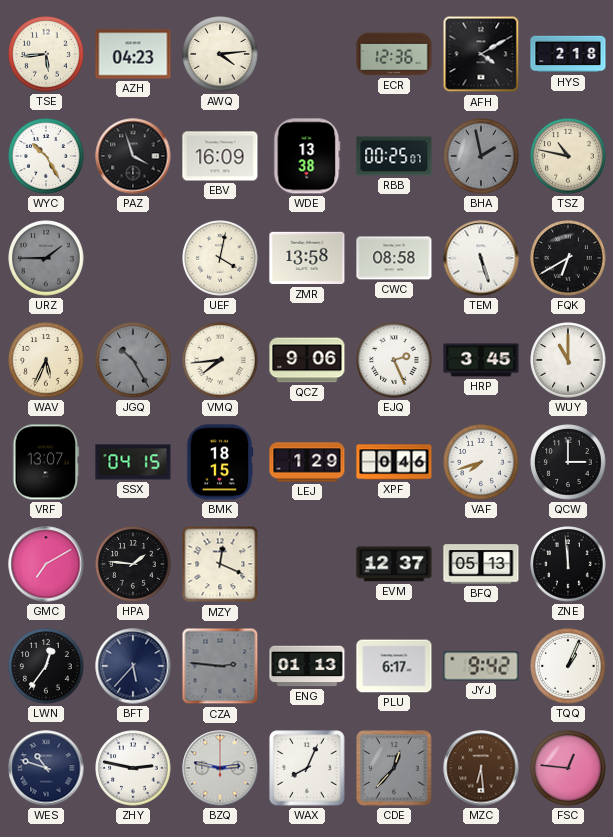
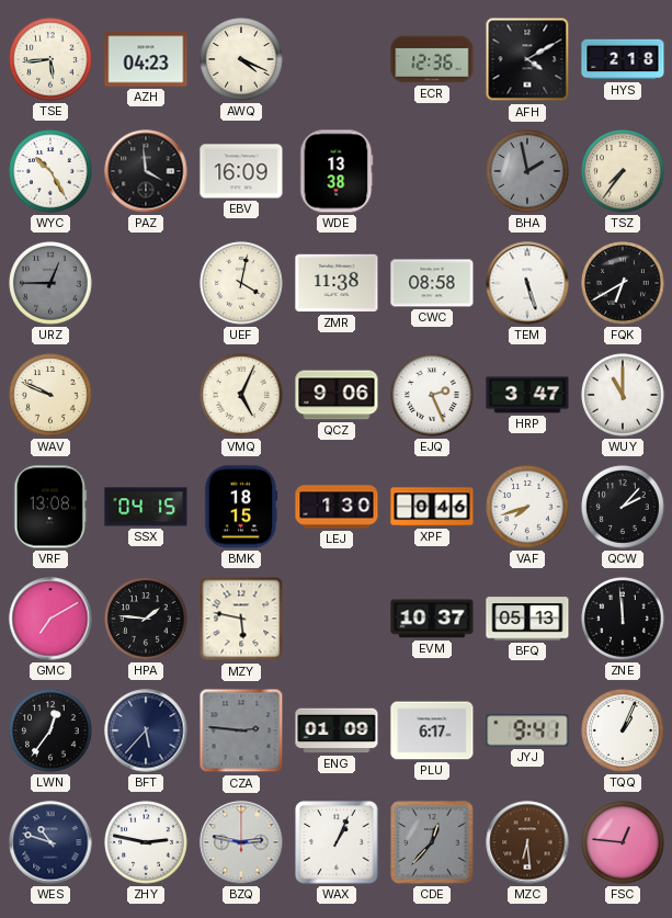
AWQ: 4:14 -> 4:19
PAZ: 3:57 -> 3:59
RBB: 00:25 -> none
TSZ: 10:47 -> 7:36
URZ: 1:45 -> 12:45
ZMR: 13:58 -> 11:38
WAV: 5:34 -> 9:49
JGQ: 10:25 -> none
VMQ: 7:44 -> 5:04
HRP: 3:45 -> 3:47
VRF: 13:07 -> 13:08
LEJ: 1:29 -> 1:30
QCW: 3:00 -> 2:07
MZY: 12:19 -> 5:47
EVM: 12:37 -> 10:37
ENG: 01:13 -> 01:09
JYJ: 9:42 -> 9:41
WAX: 8:04 -> 1:04
